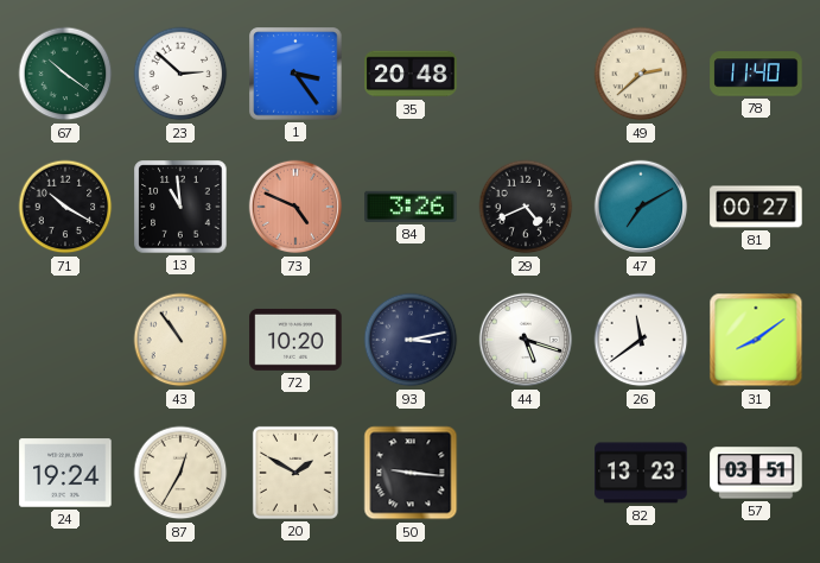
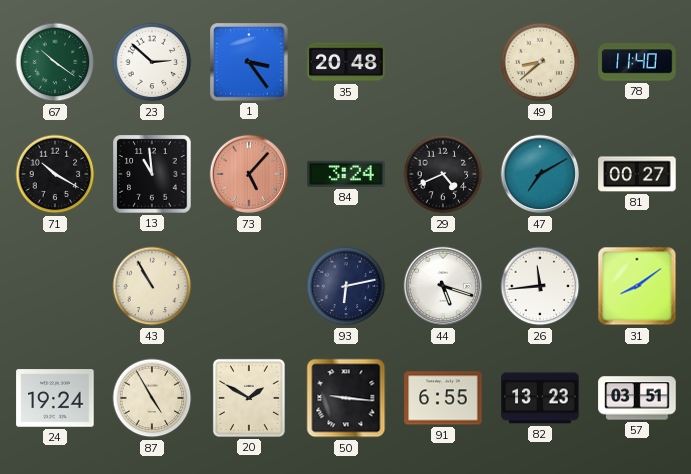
49: 2:38 -> 8:38
73: 4:49 -> 5:07
84: 3:26 -> 3:24
43: 10:54 -> 10:55
72: 10:20 -> none
93: 3:13 -> 6:13
26: 11:39 -> 11:44
87: 12:35 -> 4:55
91: none -> 6:55
